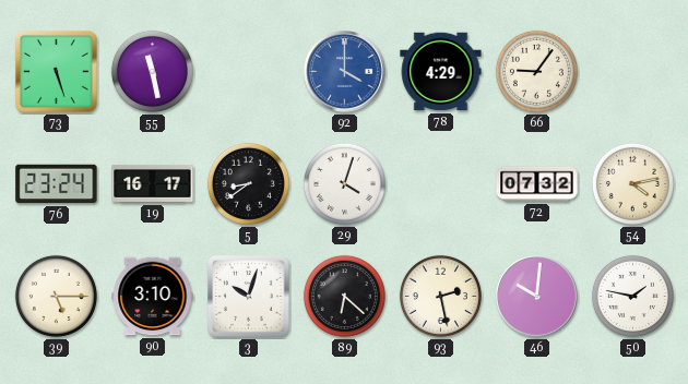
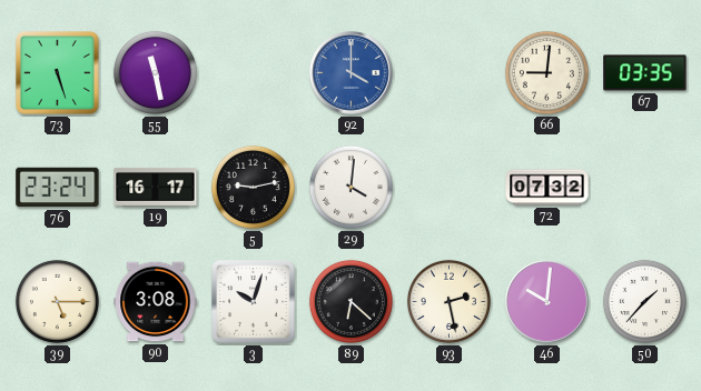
78: 4:29 -> none
66: 9:06 -> 9:01
67: none -> 03:35
5: 8:39 -> 9:13
29: 4:03 -> 4:01
54: 4:13 -> none
90: 3:10 -> 3:08
50: 1:47 -> 1:37
